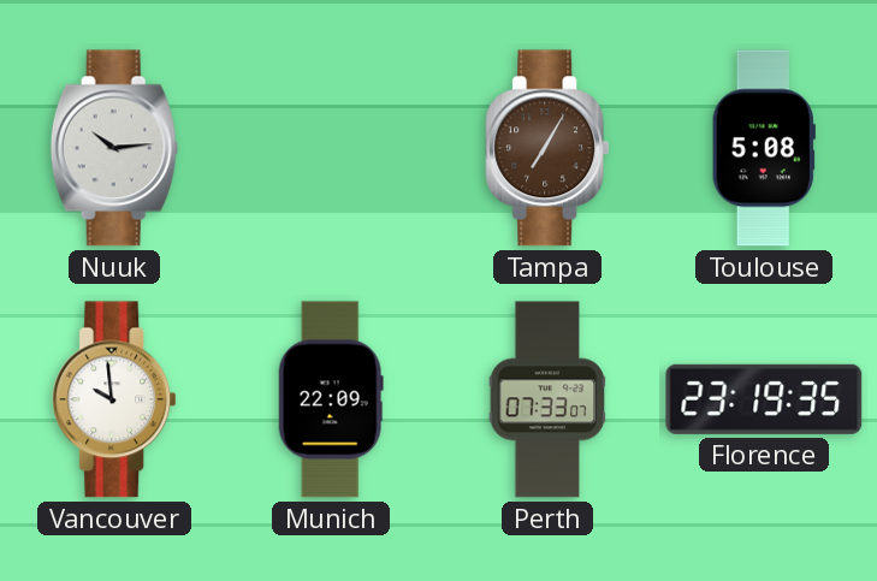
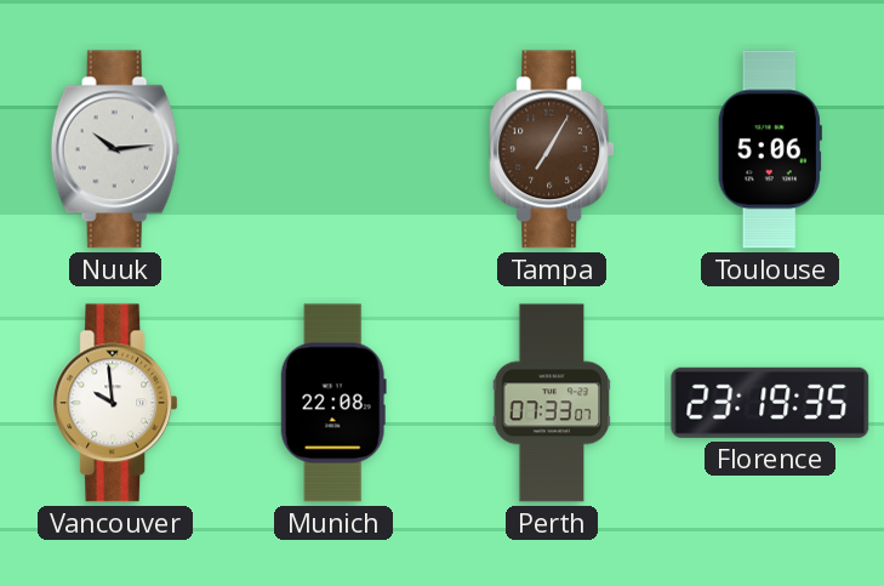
Toulouse: 5:08 -> 5:06
Munich: 22:09 -> 22:08
